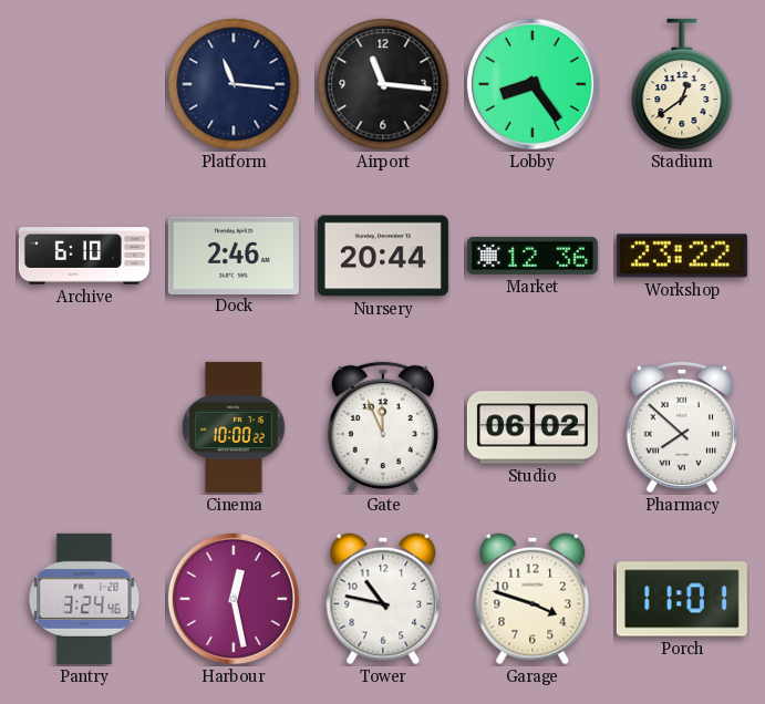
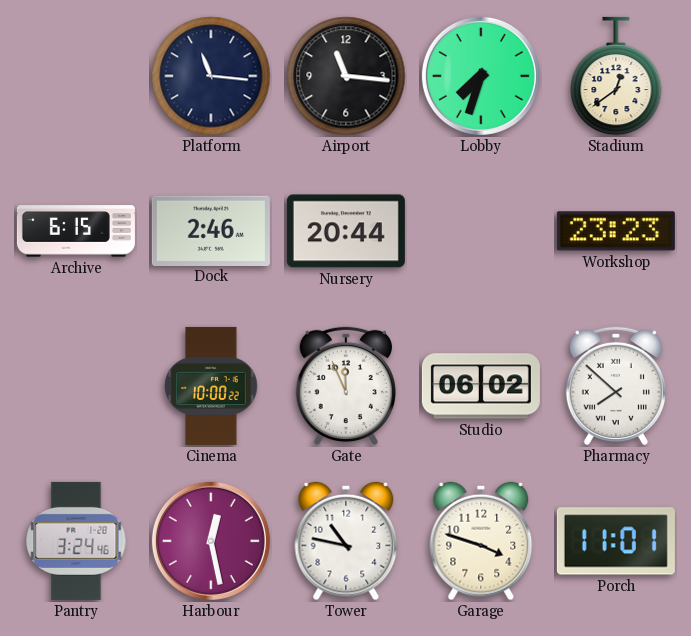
Lobby: 8:24 -> 7:33
Archive: 6:10 -> 6:15
Market: 12:36 -> none
Workshop: 23:22 -> 23:23
